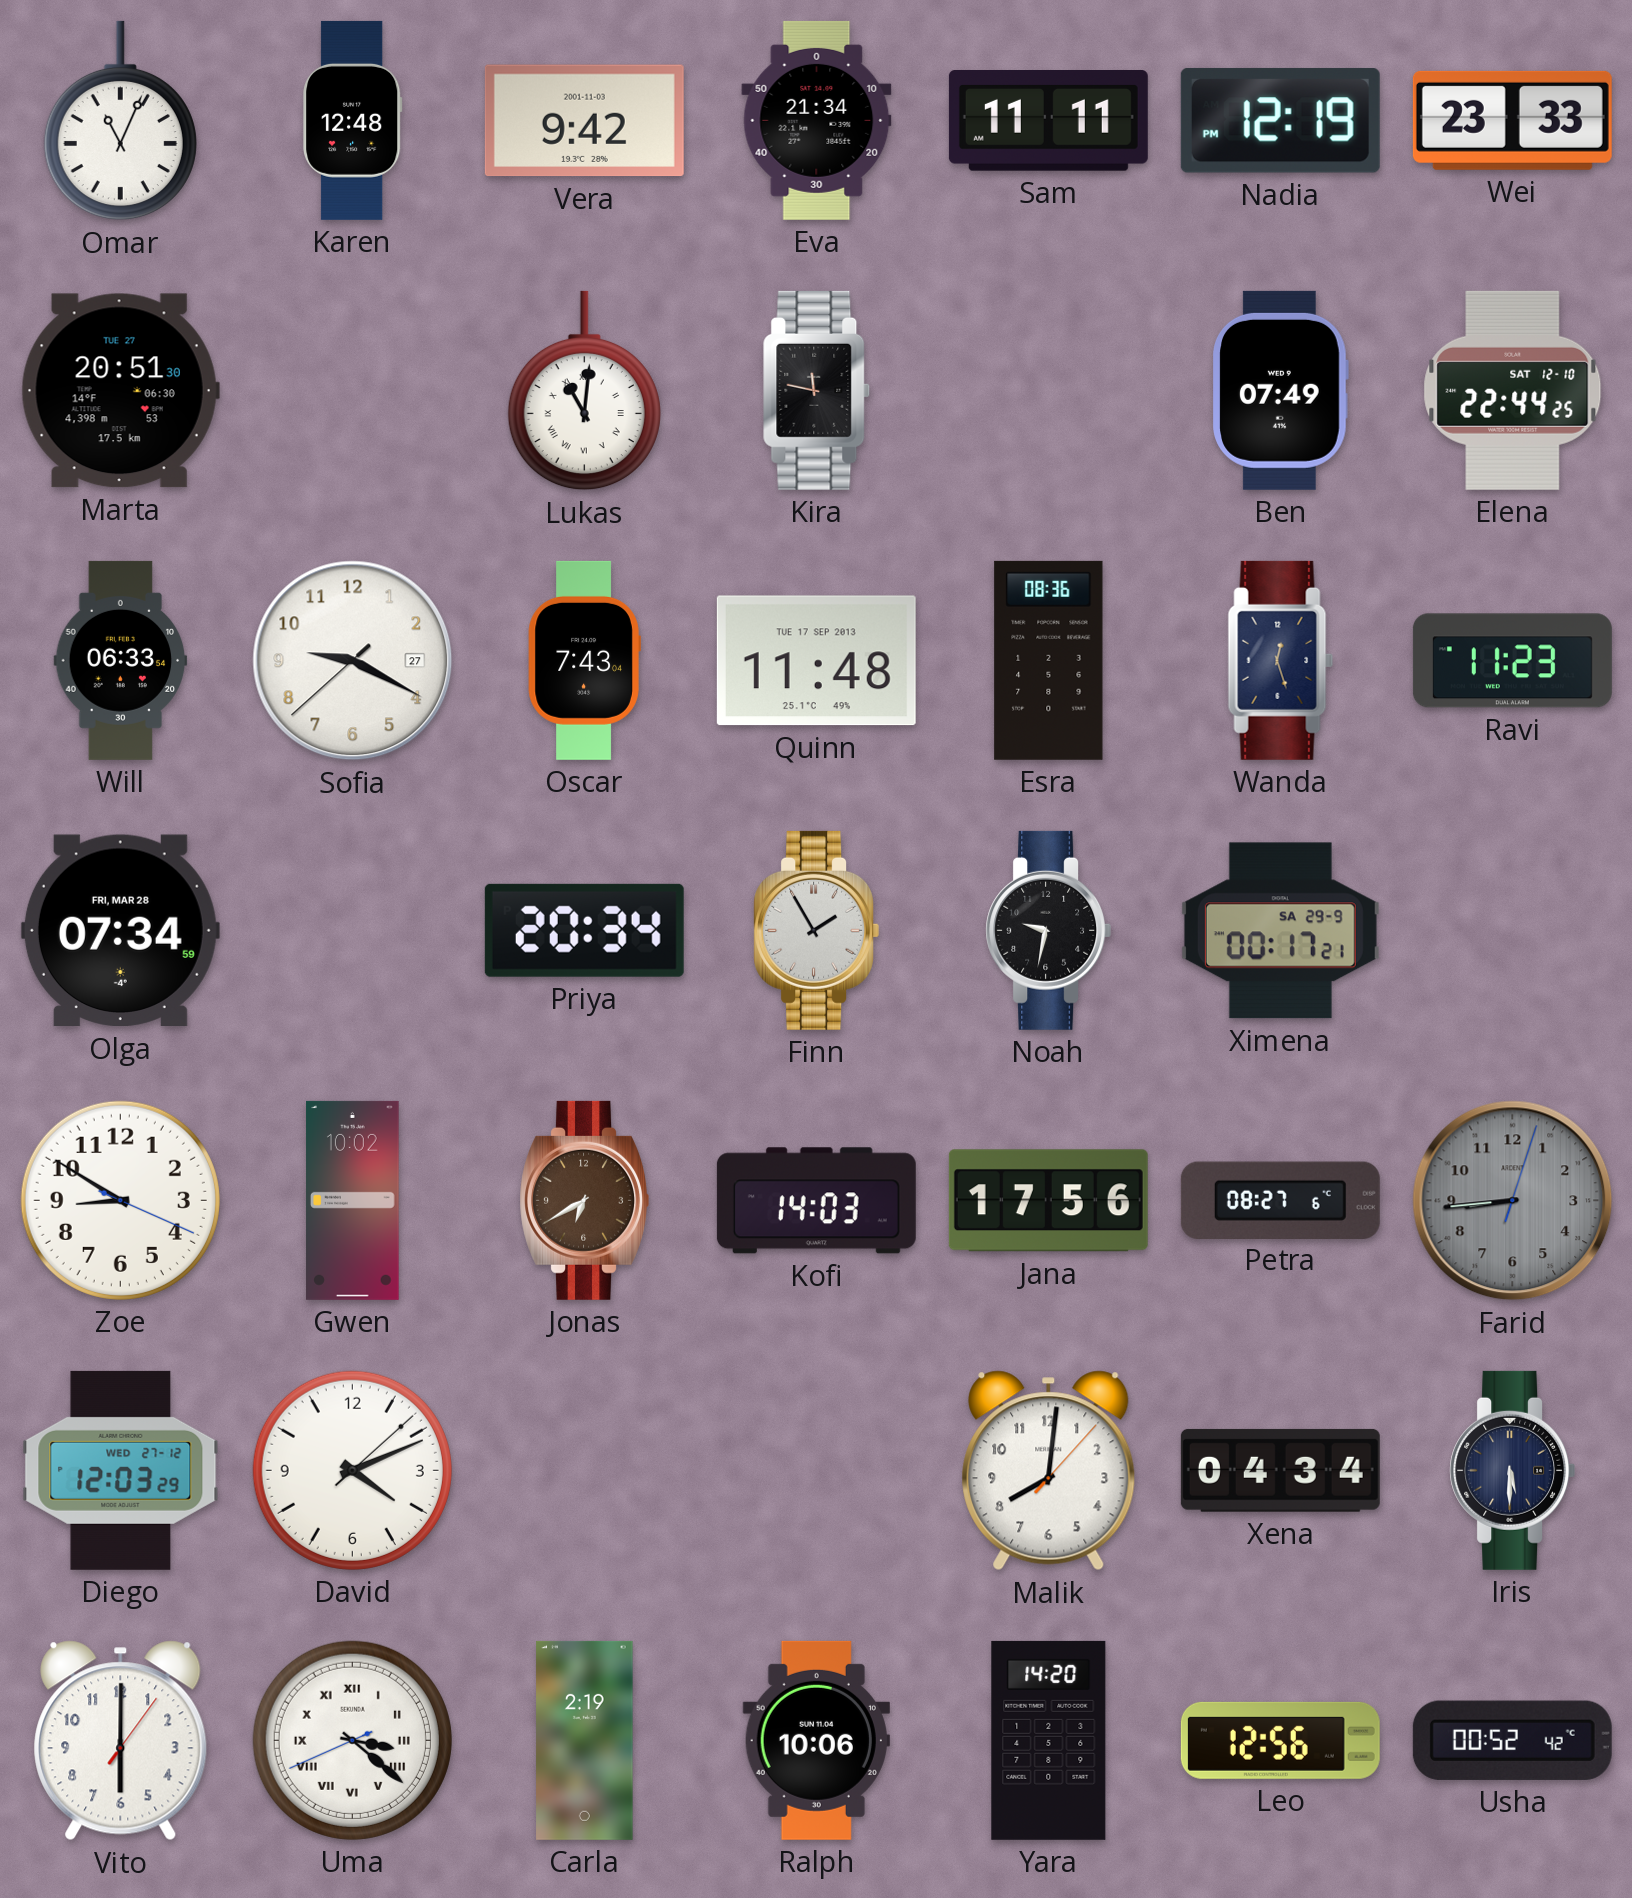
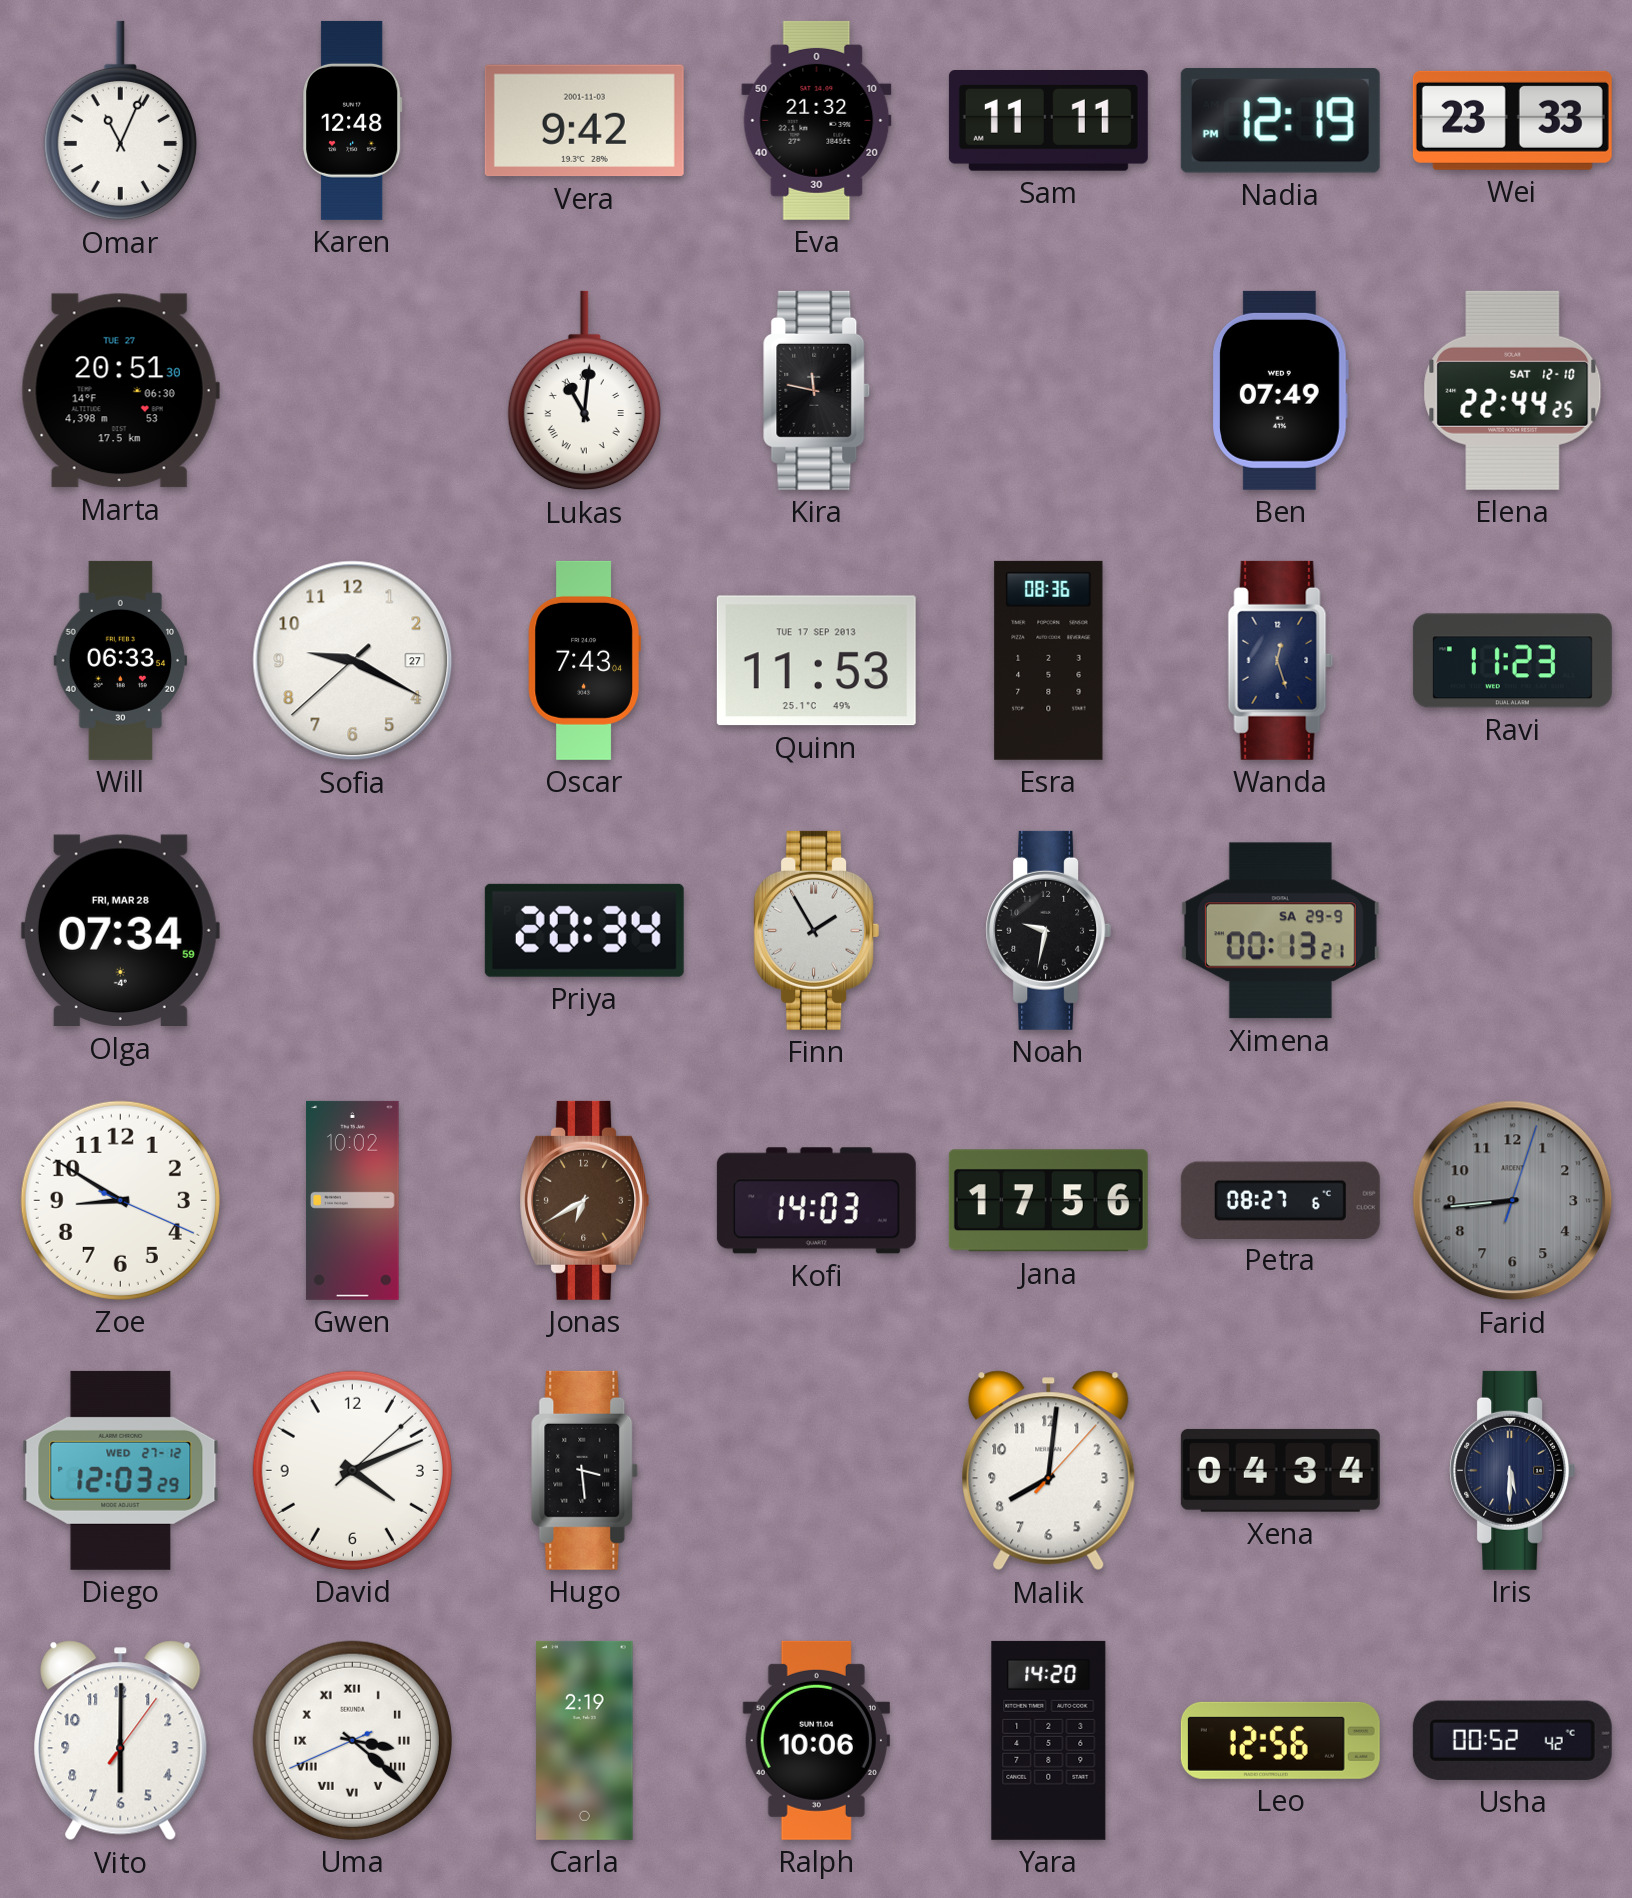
Eva: 21:34 -> 21:32
Quinn: 11:48 -> 11:53
Ximena: 00:17 -> 00:13
Hugo: none -> 3:29
